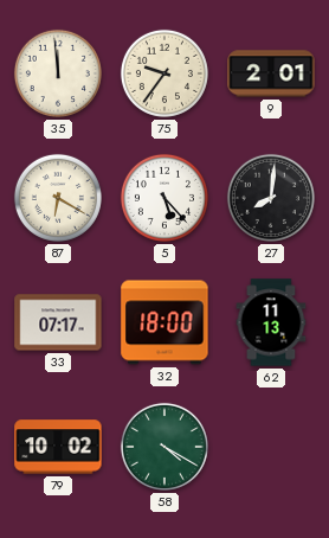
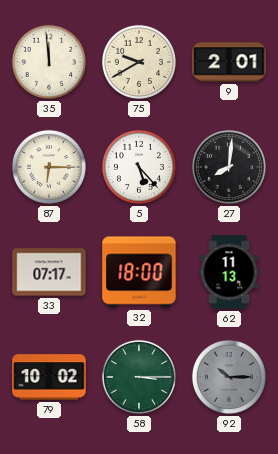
75: 9:36 -> 9:40
87: 6:20 -> 6:15
58: 4:20 -> 3:15
92: none -> 10:15
